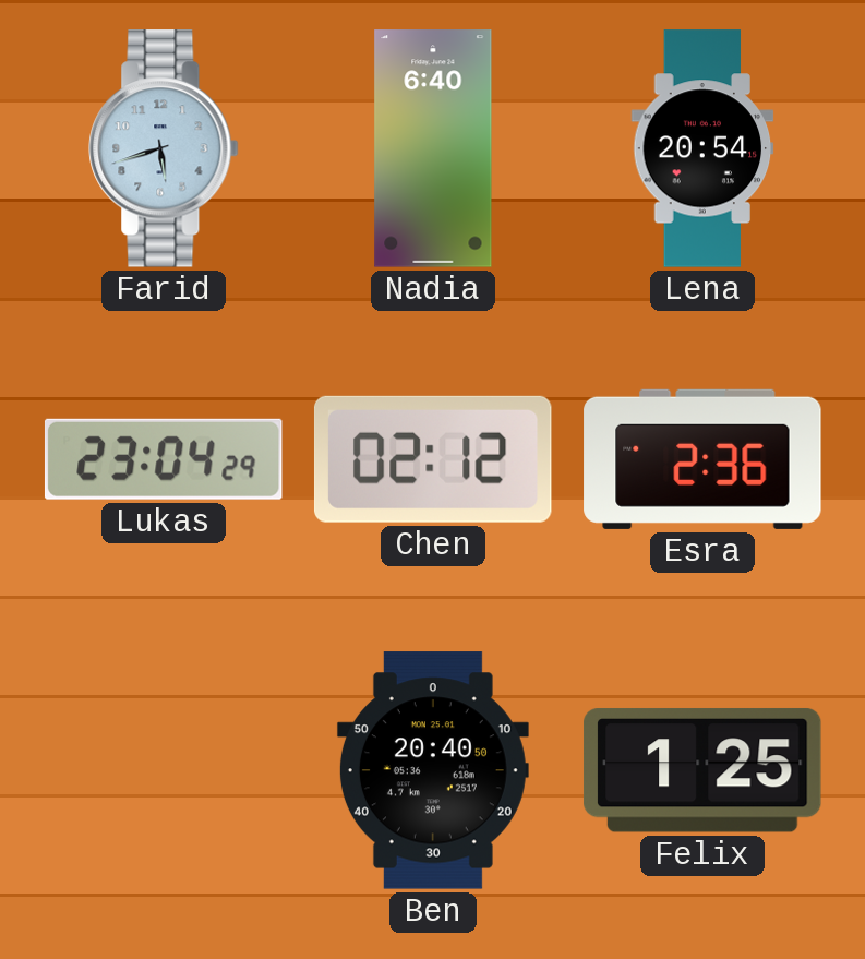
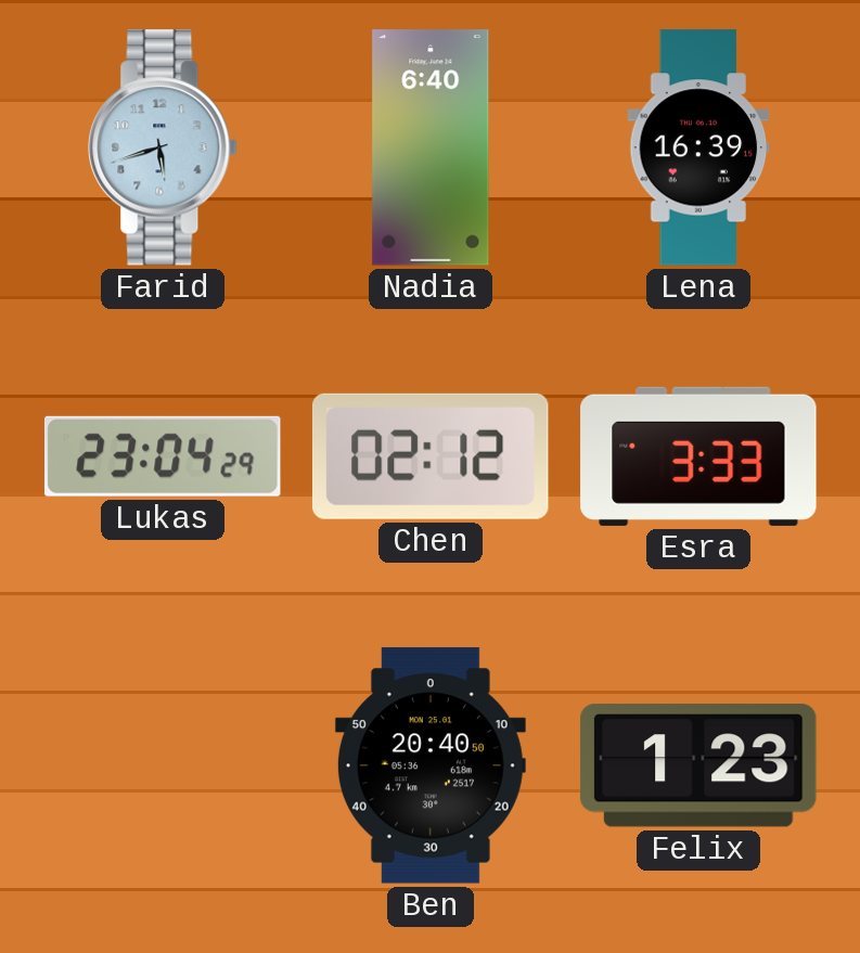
Lena: 20:54 -> 16:39
Esra: 2:36 -> 3:33
Felix: 1:25 -> 1:23
